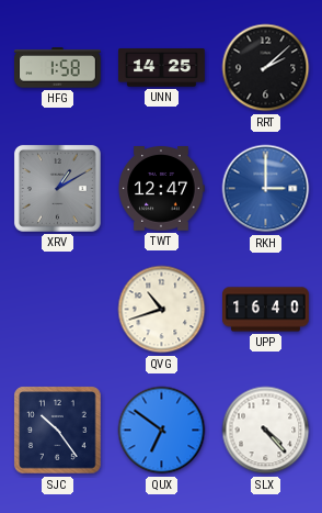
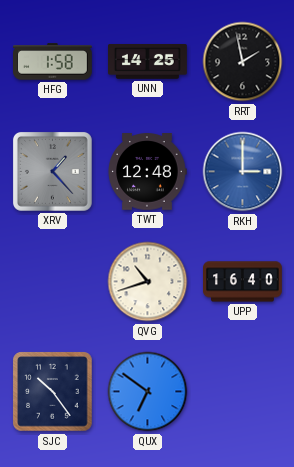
RRT: 2:08 -> 1:58
XRV: 1:10 -> 1:23
TWT: 12:47 -> 12:48
SLX: 4:23 -> none
